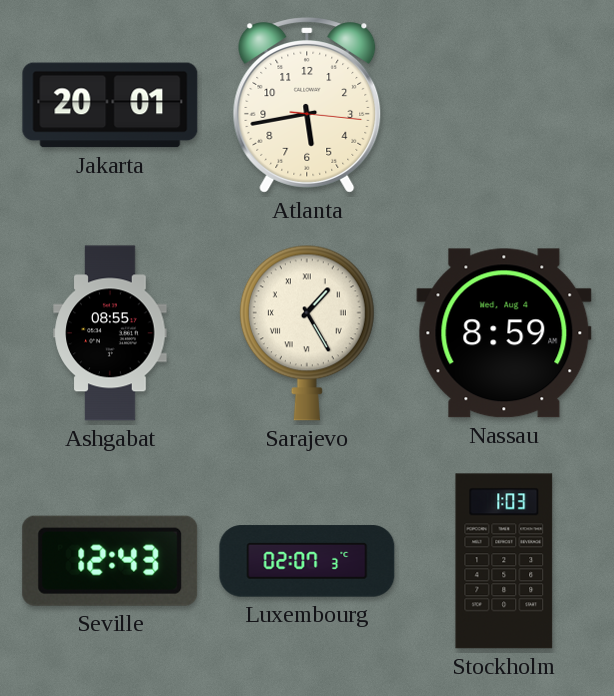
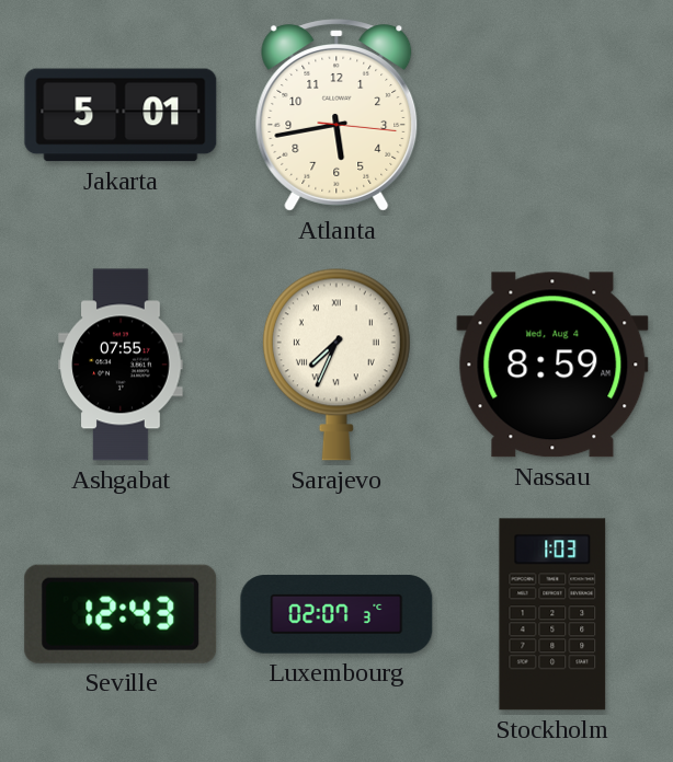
Jakarta: 20:01 -> 5:01
Ashgabat: 08:55 -> 07:55
Sarajevo: 1:25 -> 7:34
